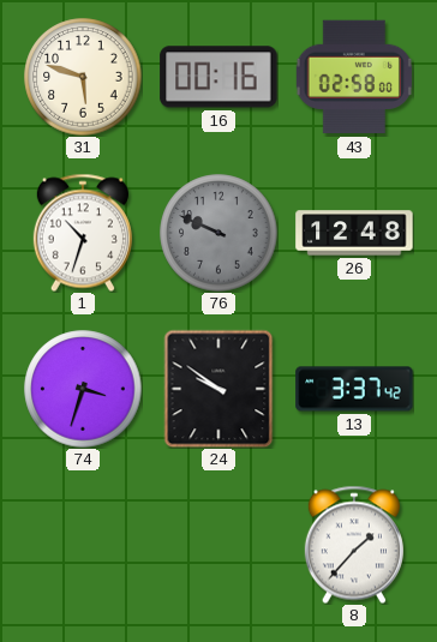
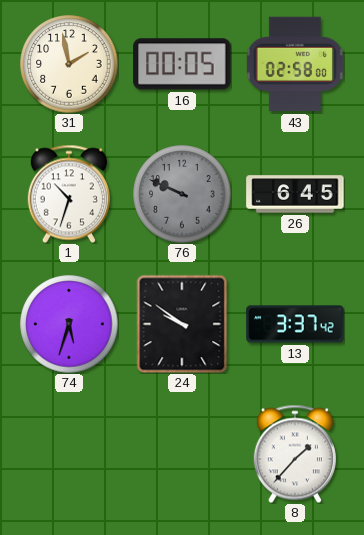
31: 5:48 -> 1:58
16: 00:16 -> 00:05
26: 12:48 -> 6:45
74: 3:33 -> 5:33
